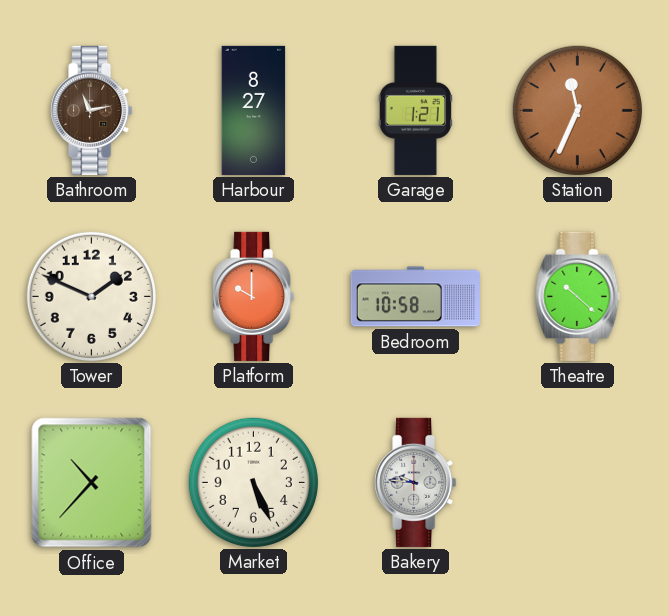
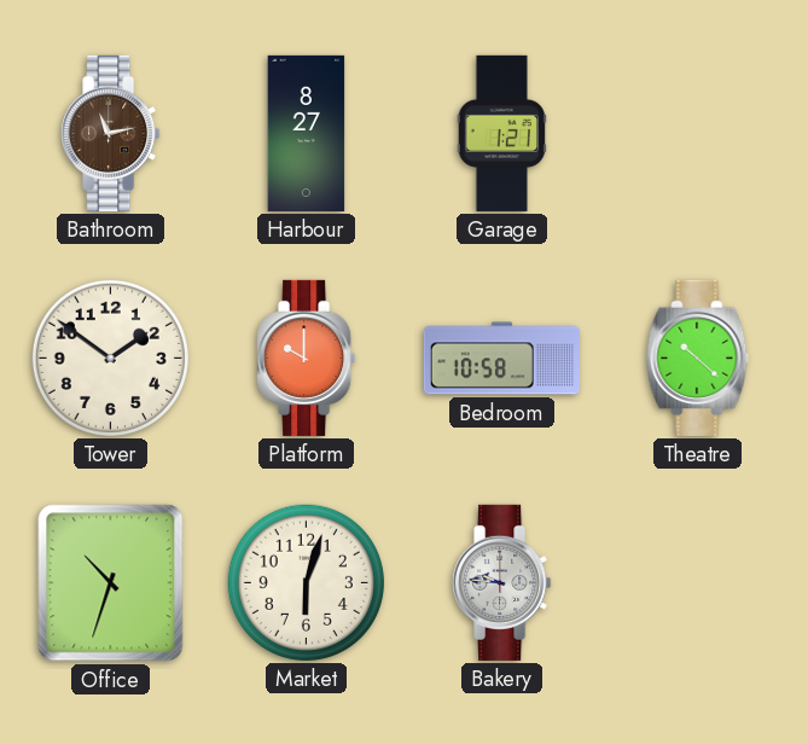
Station: 11:34 -> none
Tower: 1:49 -> 1:51
Office: 10:37 -> 10:33
Market: 5:26 -> 6:03
